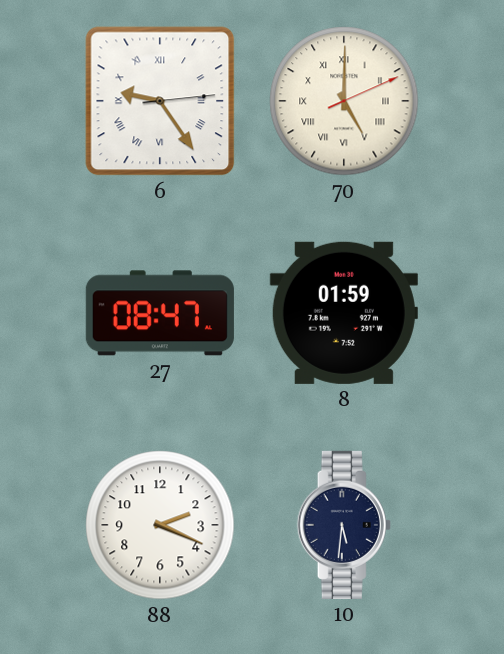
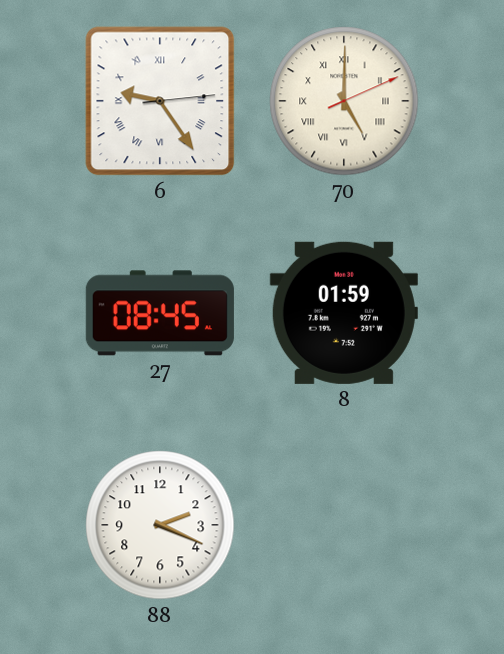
27: 08:47 -> 08:45
10: 5:31 -> none
